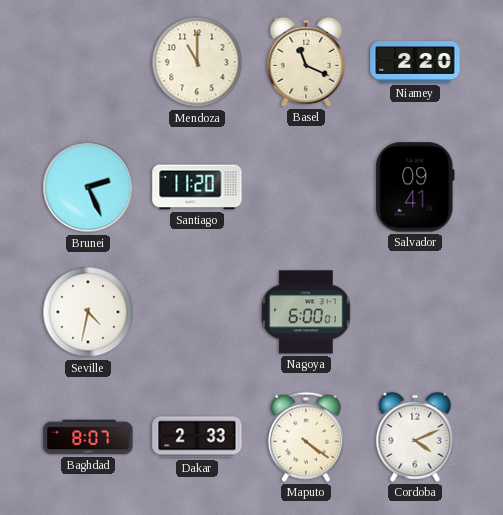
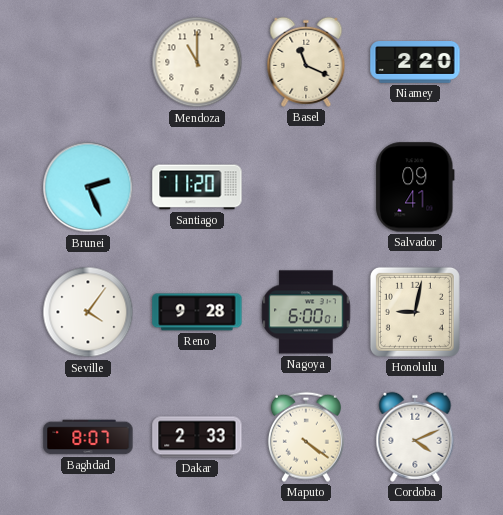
Seville: 4:32 -> 4:06
Reno: none -> 9:28
Honolulu: none -> 9:02
